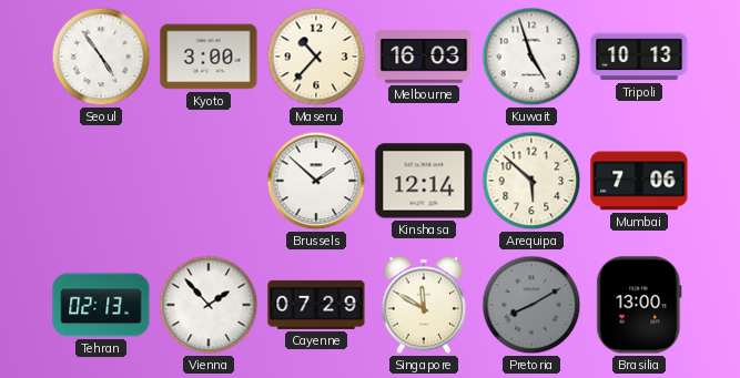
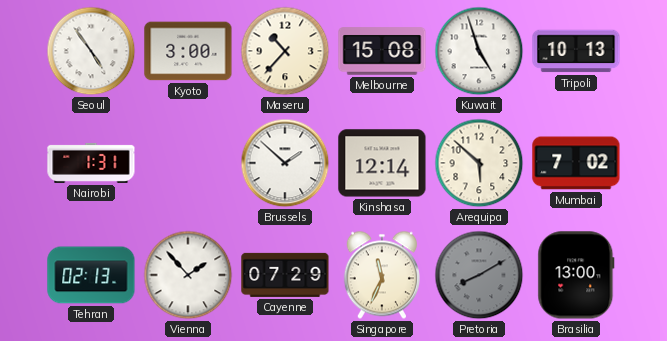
Melbourne: 16:03 -> 15:08
Nairobi: none -> 1:31
Mumbai: 7:06 -> 7:02
Singapore: 11:50 -> 11:34
